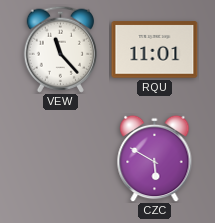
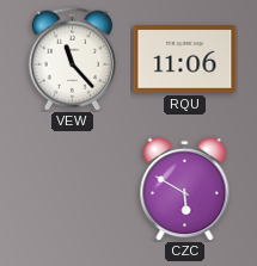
RQU: 11:01 -> 11:06
